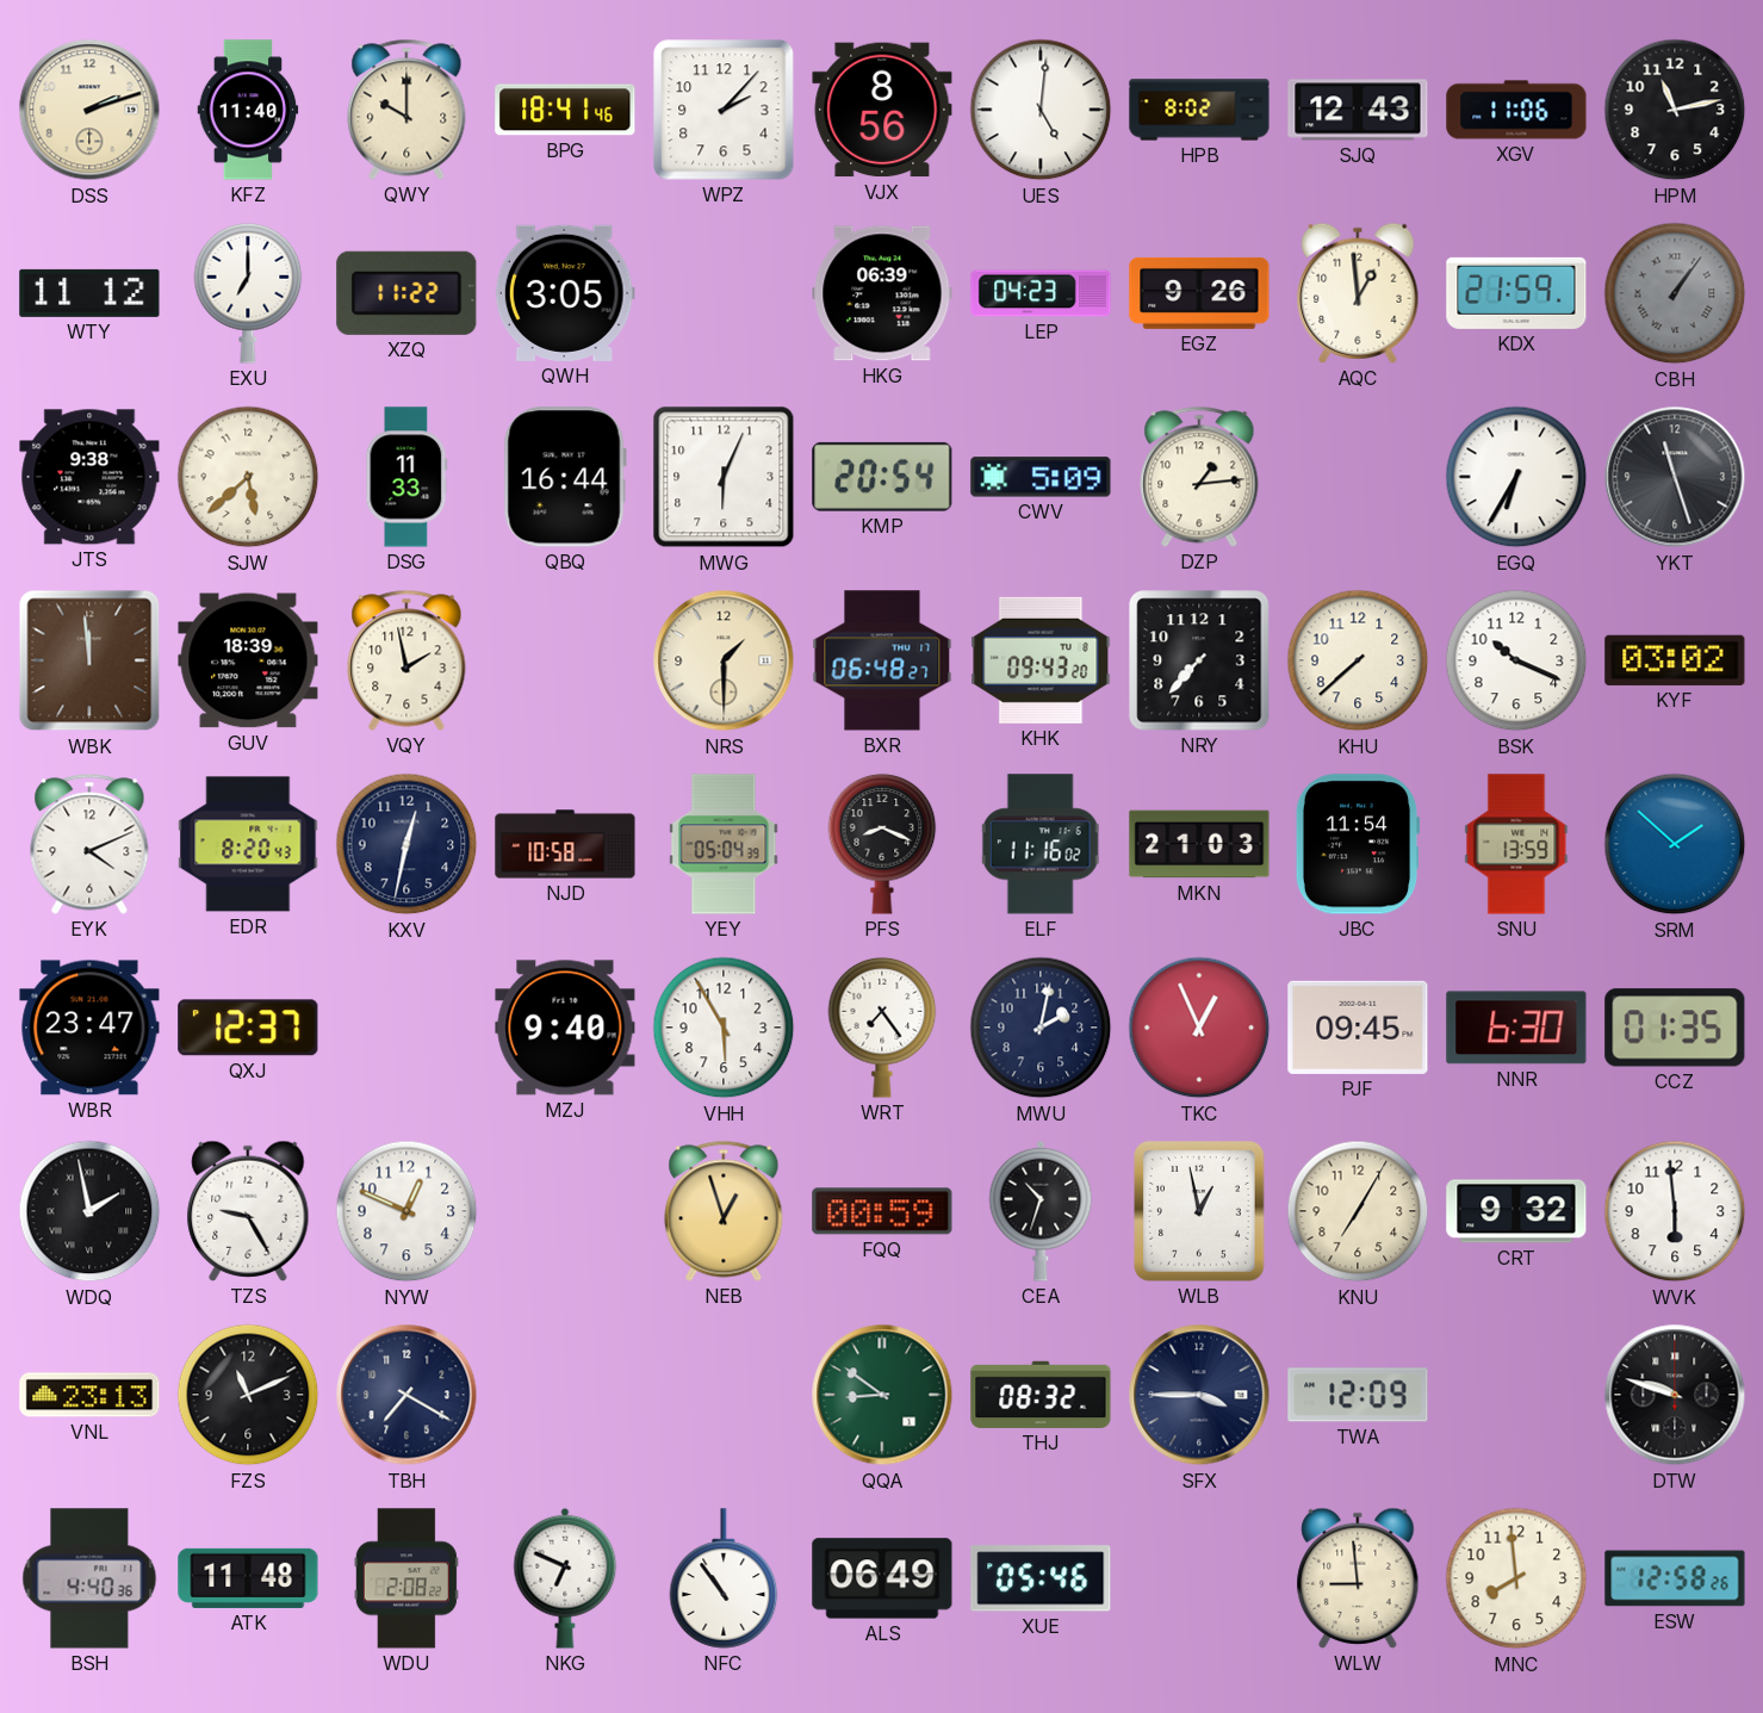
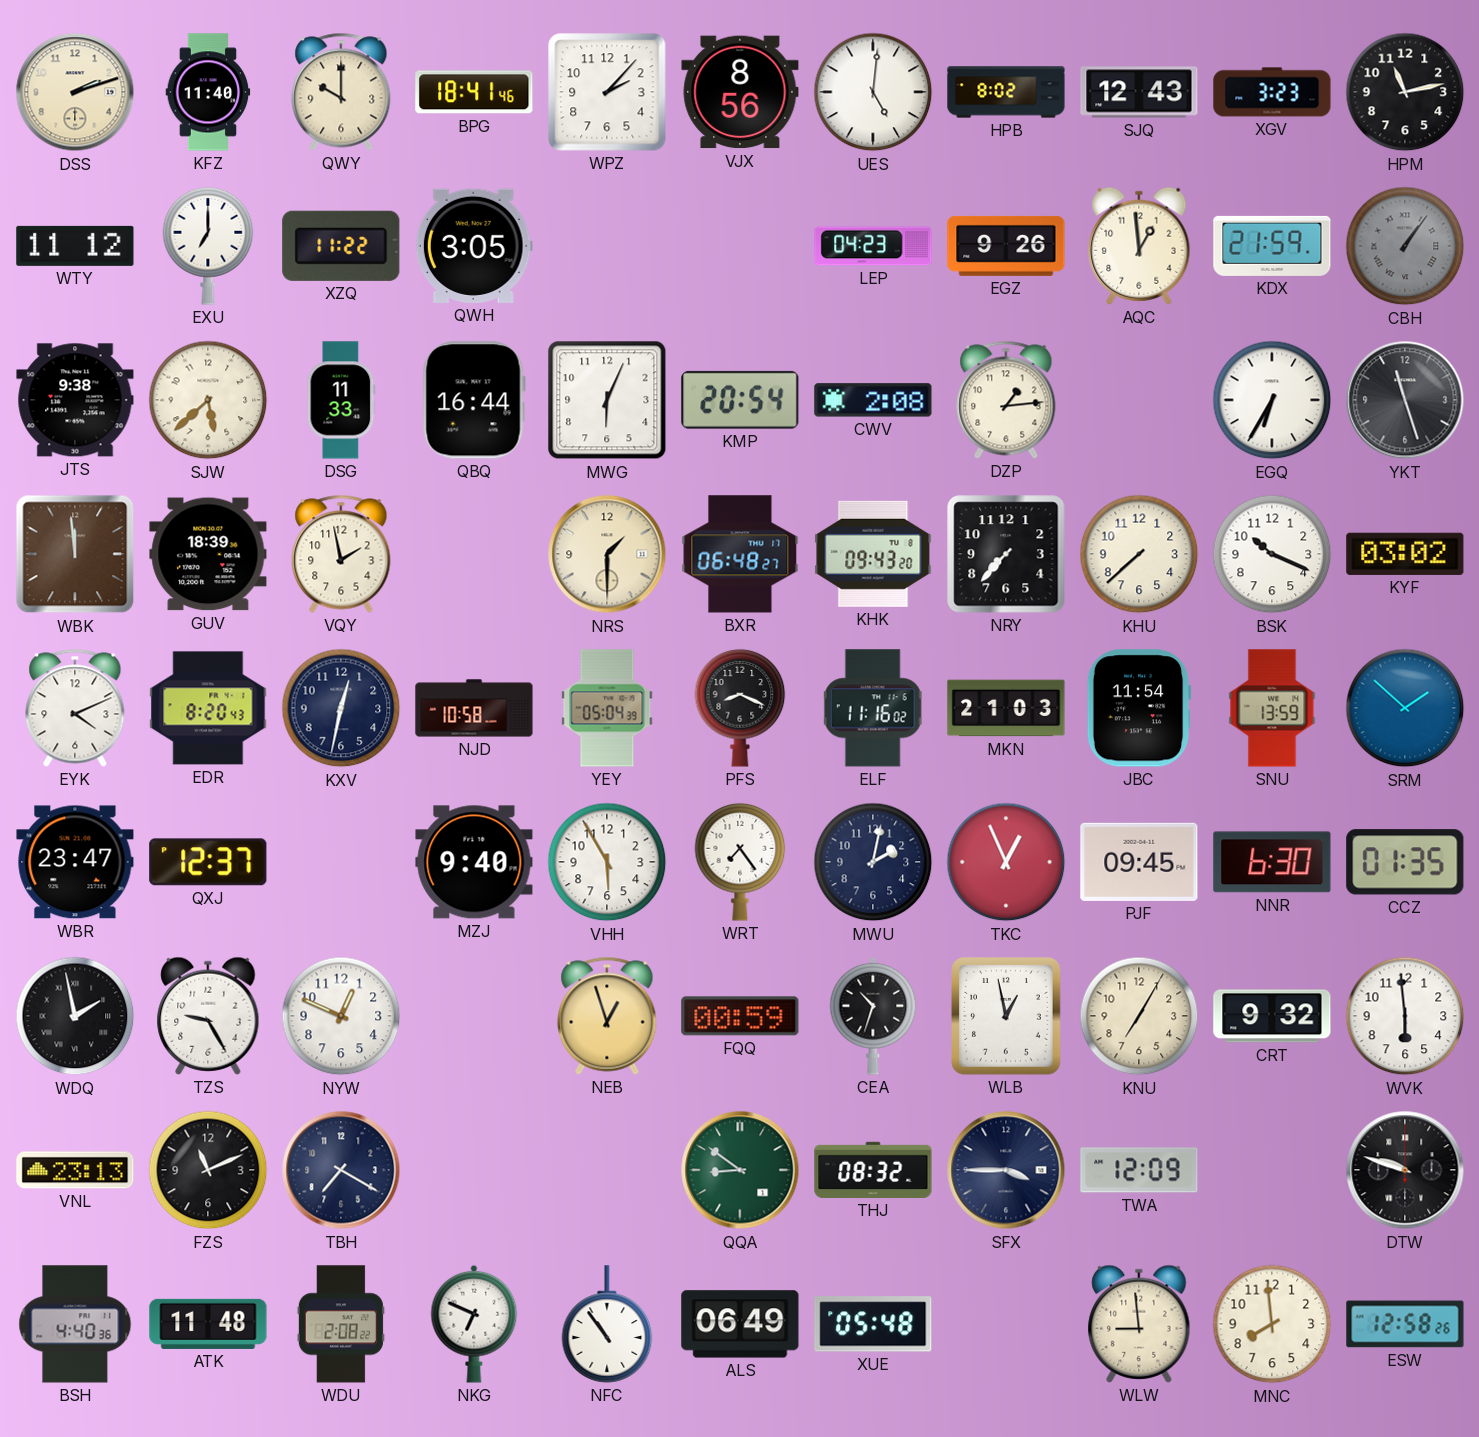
XGV: 11:06 -> 3:23
HKG: 06:39 -> none
CWV: 5:09 -> 2:08
XUE: 05:46 -> 05:48
